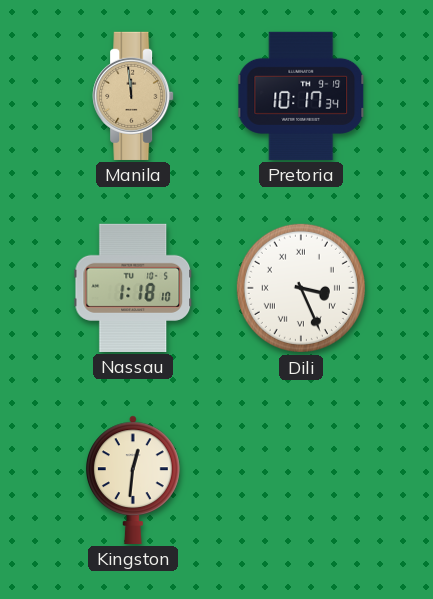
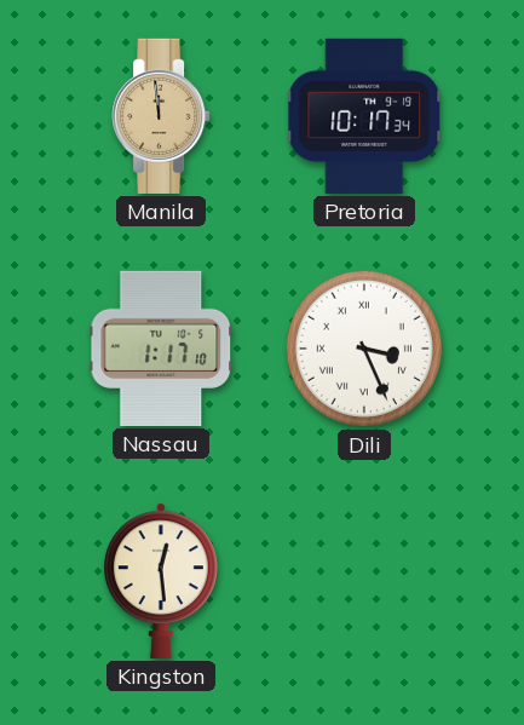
Nassau: 1:18 -> 1:17
Kingston: 12:31 -> 12:29
